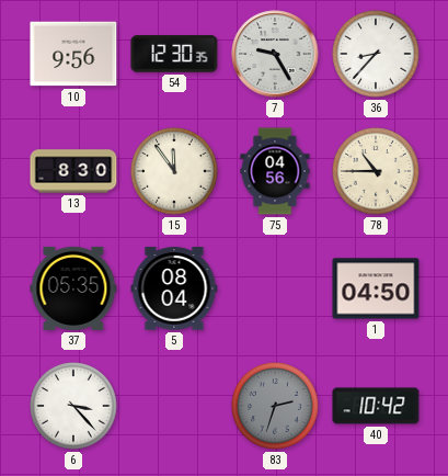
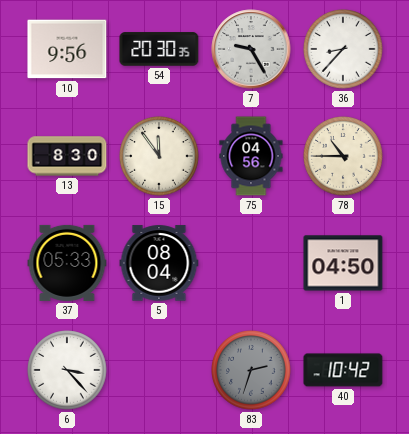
54: 12:30 -> 20:30
37: 05:35 -> 05:33
